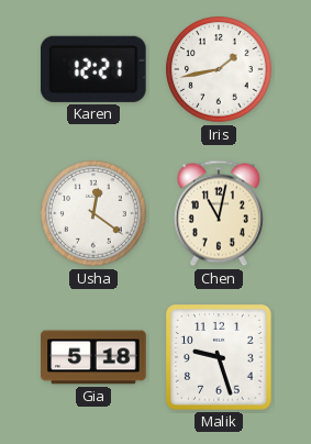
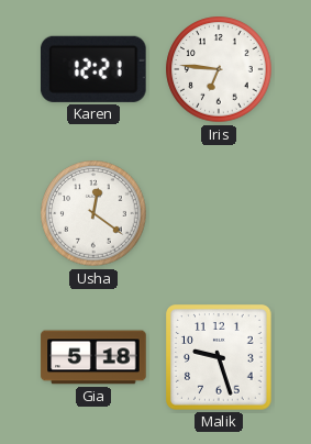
Iris: 1:43 -> 6:46
Chen: 11:02 -> none
